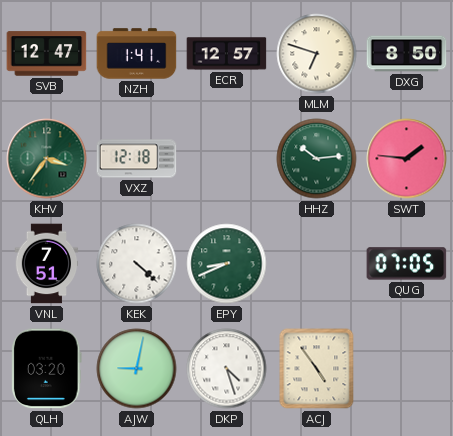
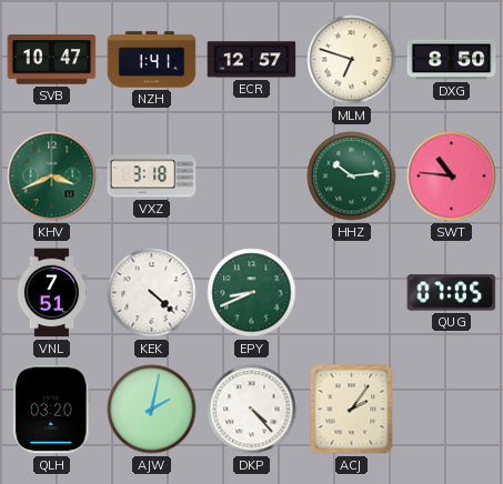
SVB: 12:47 -> 10:47
KHV: 3:36 -> 3:41
VXZ: 12:18 -> 3:18
SWT: 1:46 -> 10:46
AJW: 9:02 -> 2:02
DKP: 4:27 -> 4:23
ACJ: 4:54 -> 2:06
